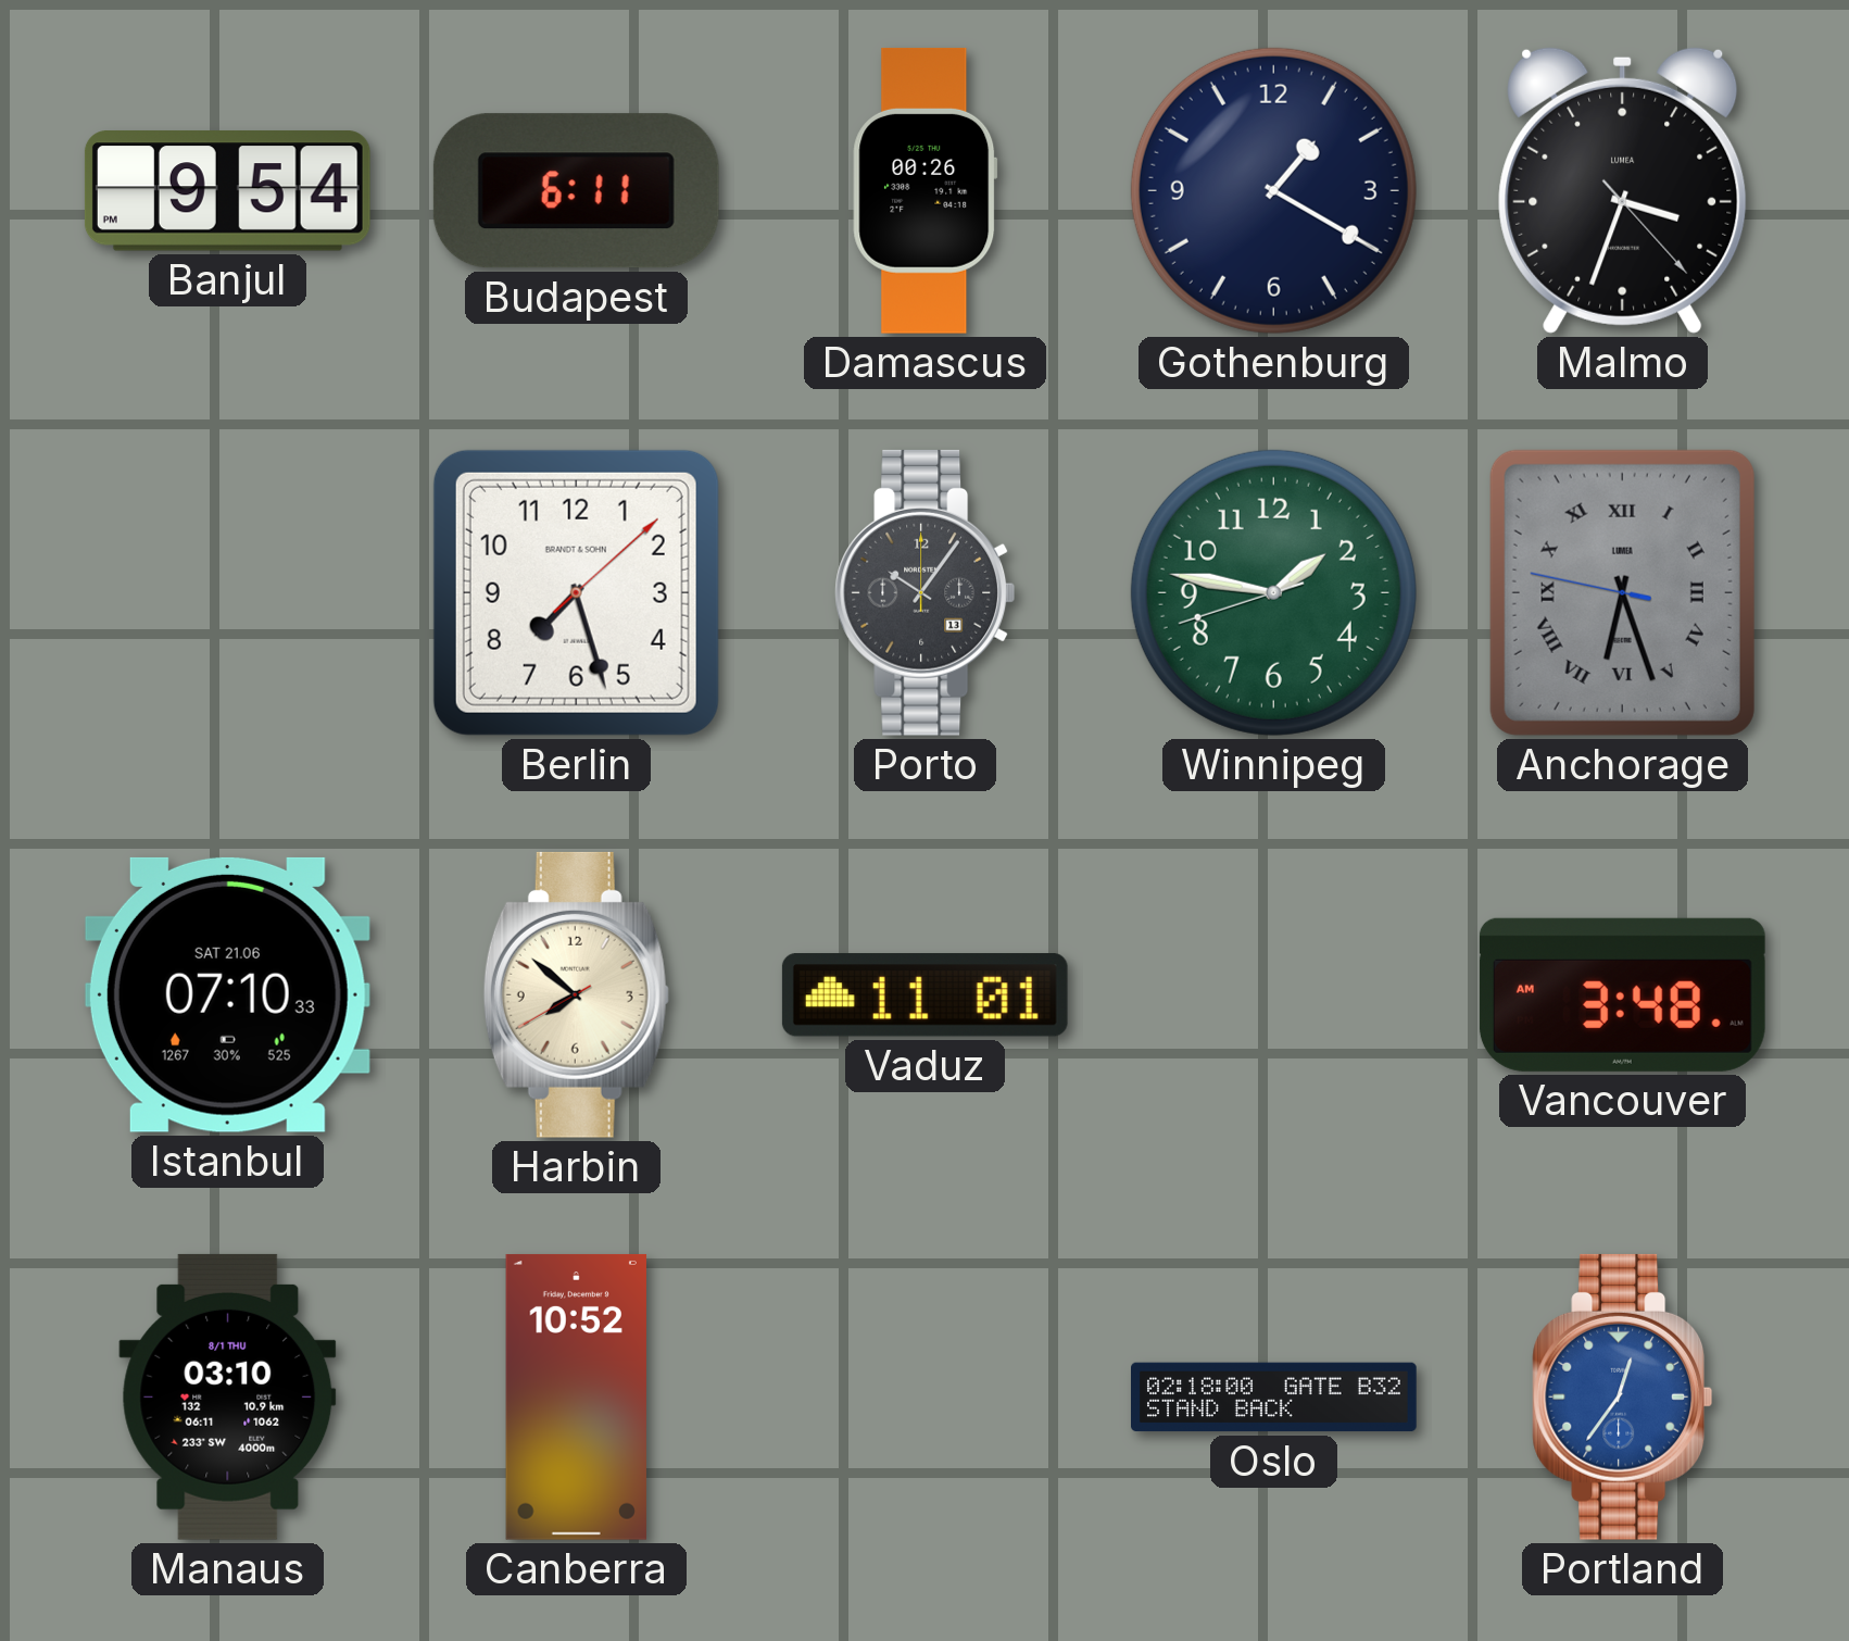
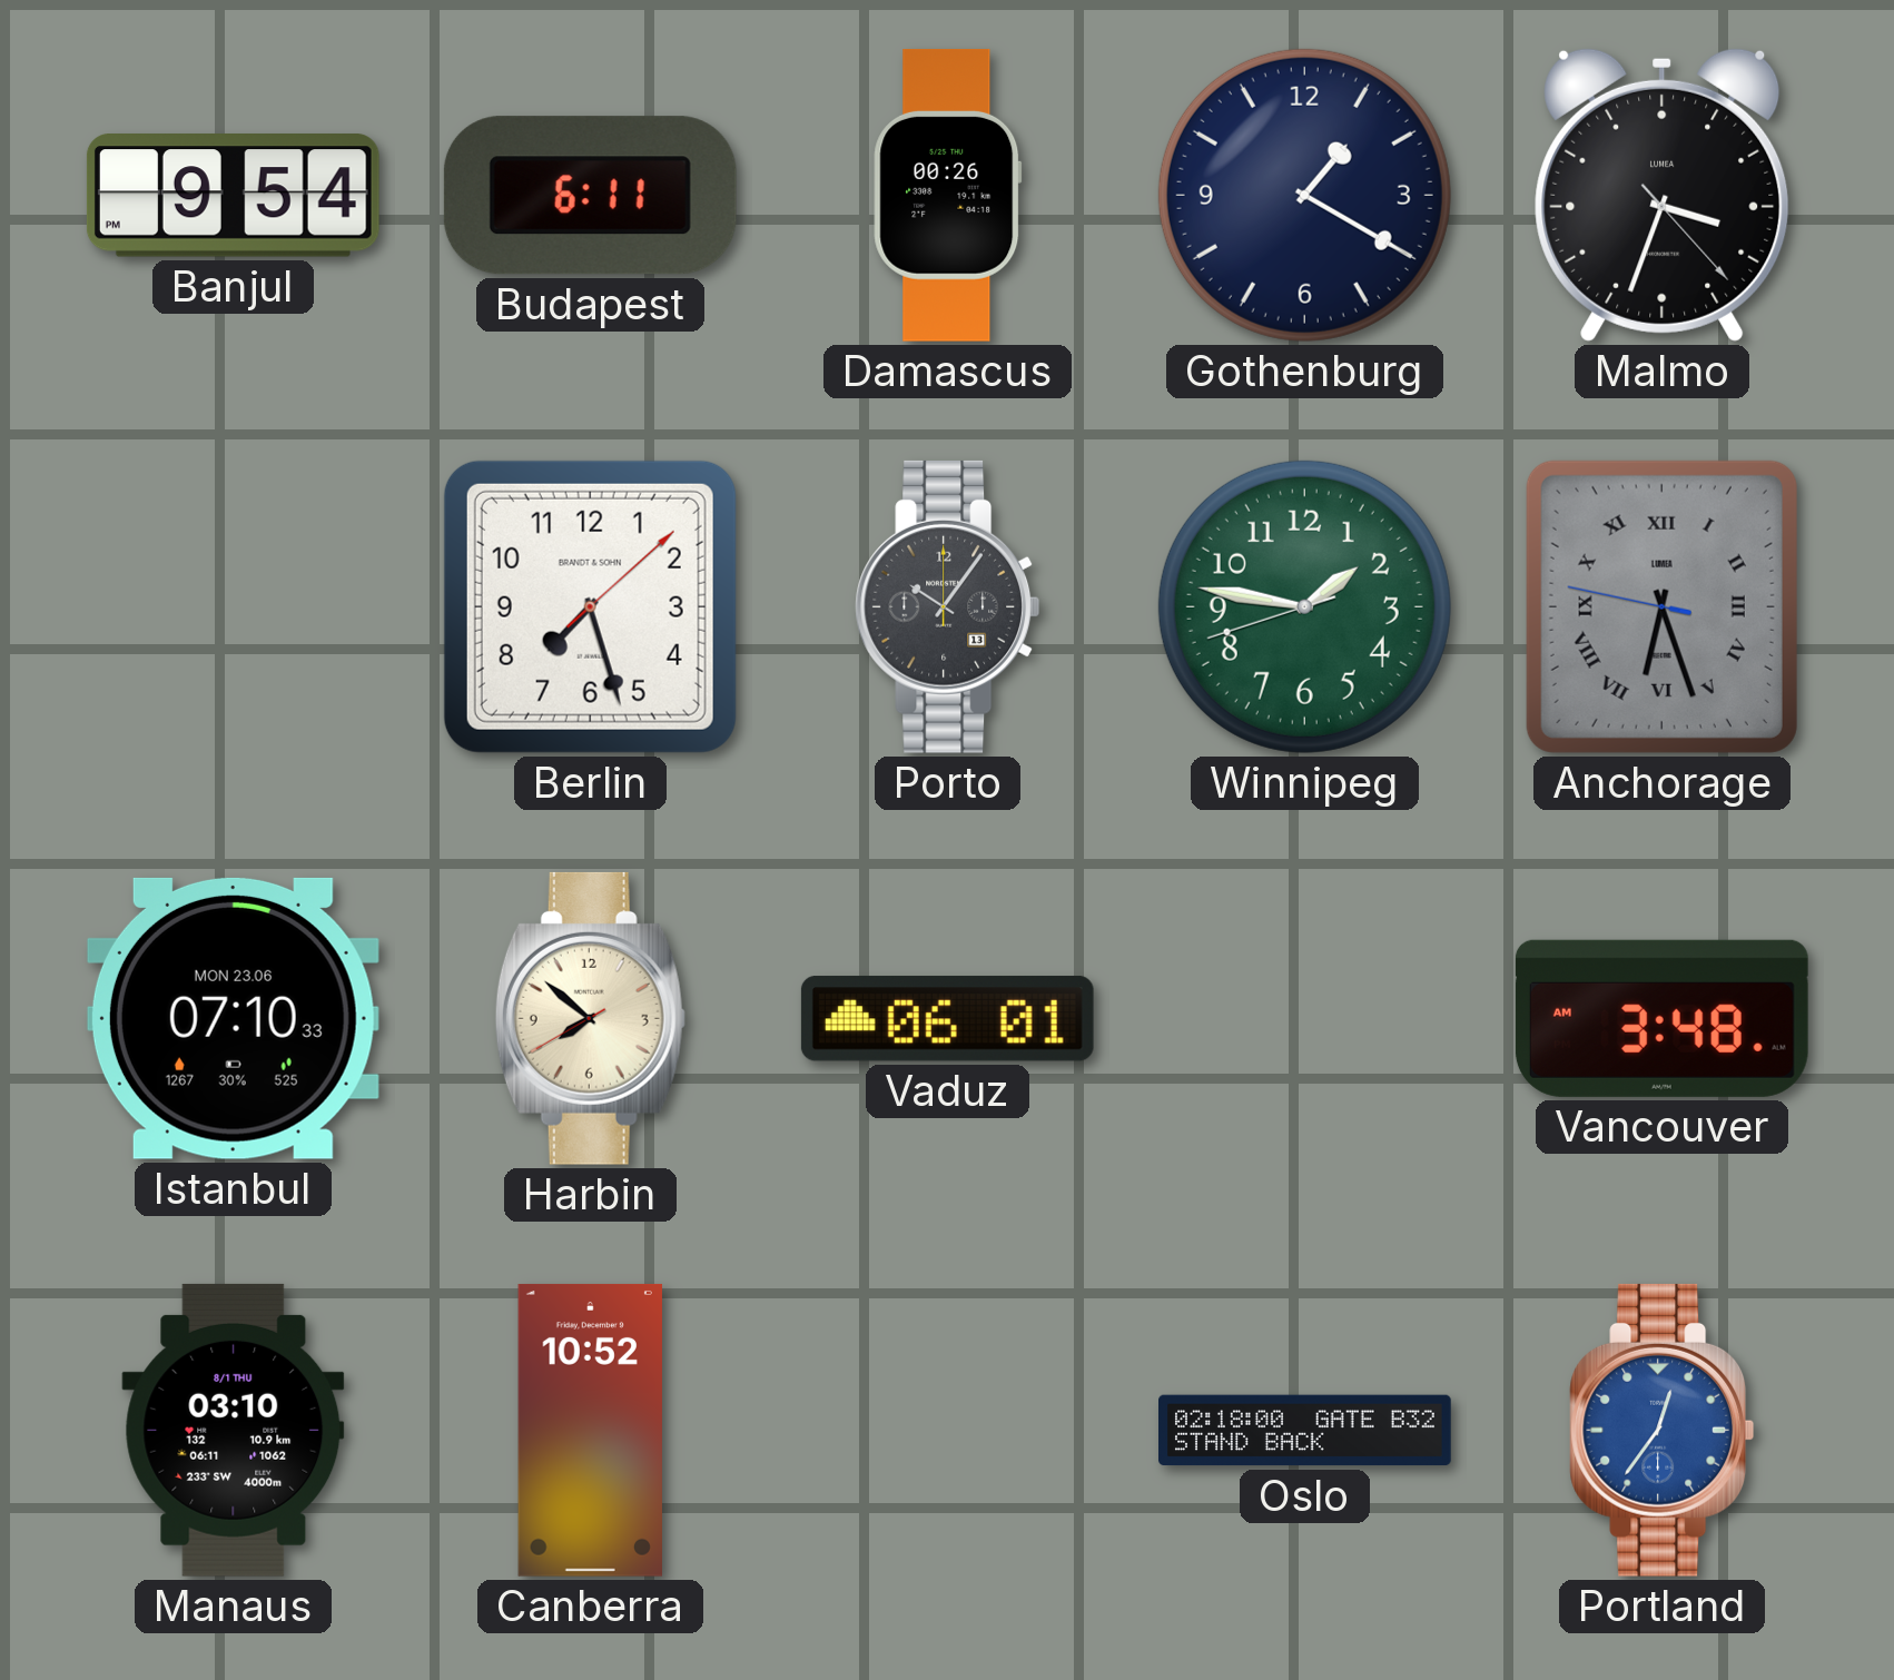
Istanbul date: SAT 21.06 -> MON 23.06
Vaduz: 11:01 -> 06:01
